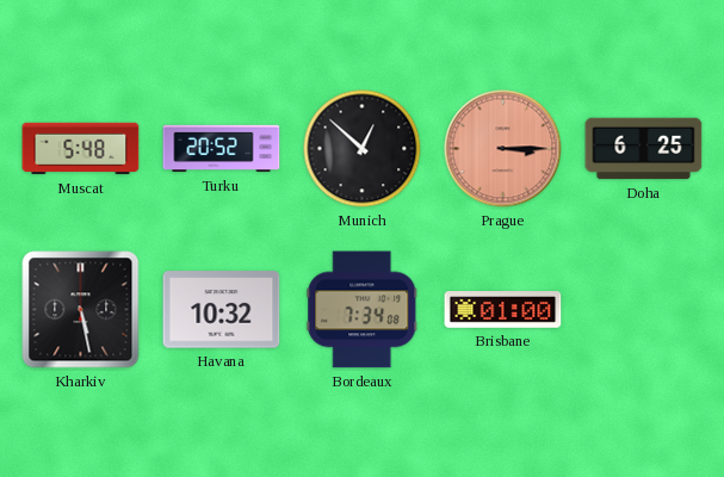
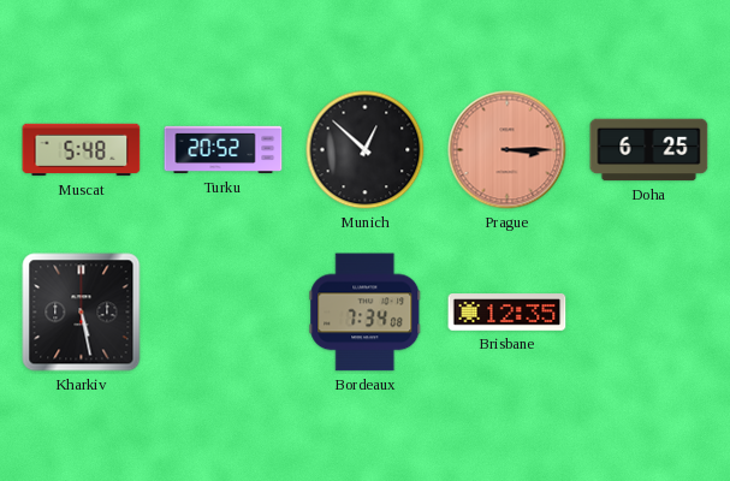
Havana: 10:32 -> none
Brisbane: 01:00 -> 12:35
